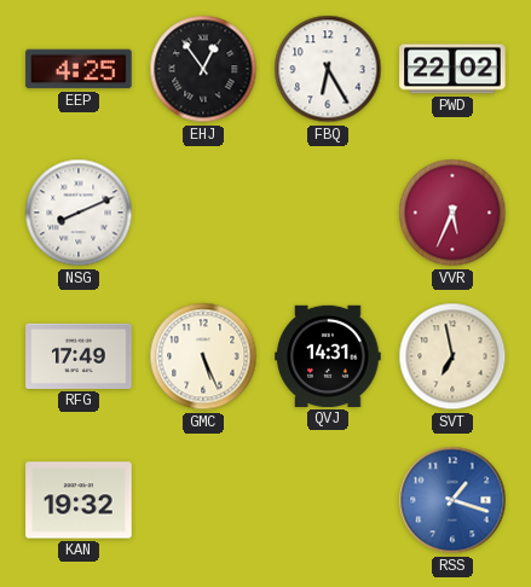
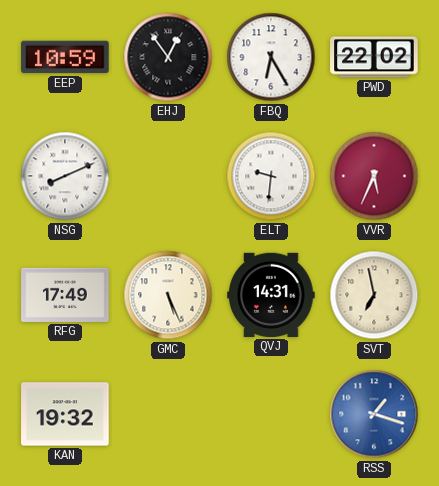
EEP: 4:25 -> 10:59
ELT: none -> 9:31
